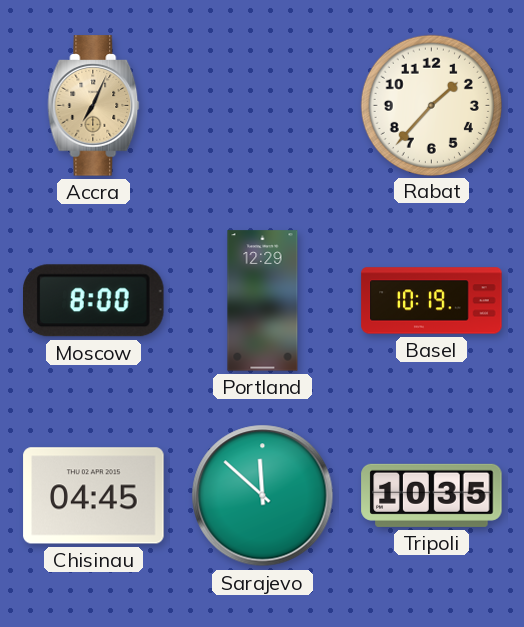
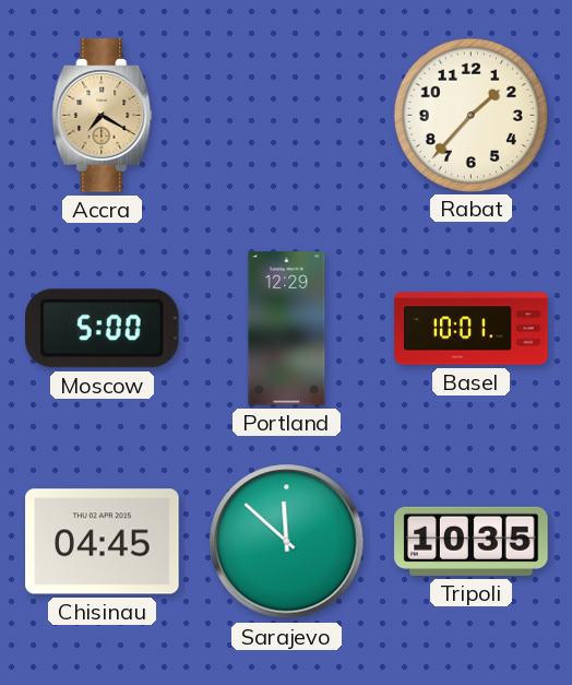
Accra: 7:04 -> 7:20
Moscow: 8:00 -> 5:00
Basel: 10:19 -> 10:01
